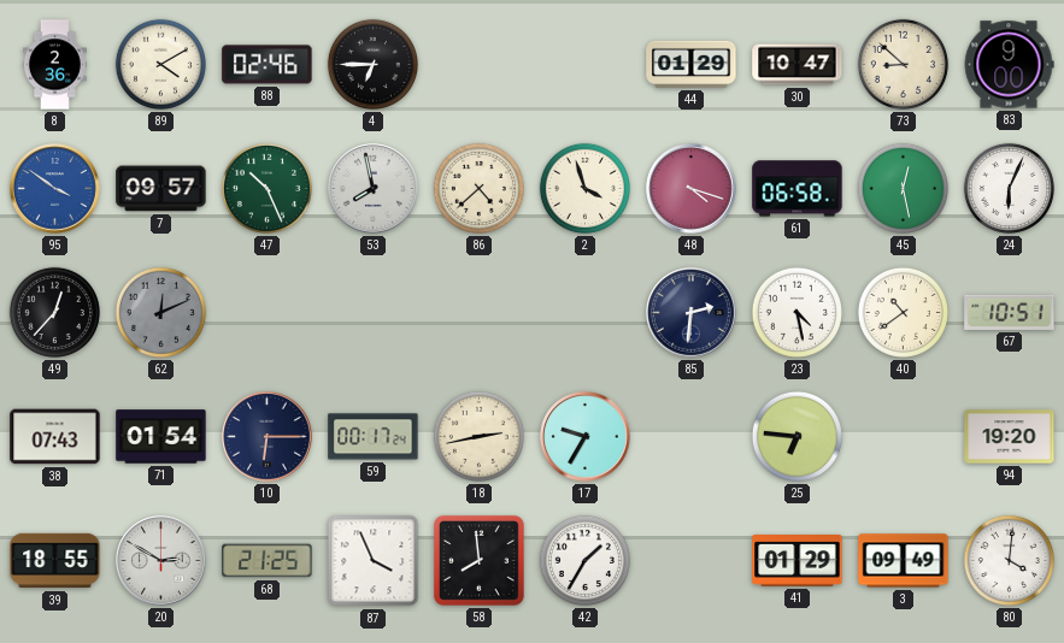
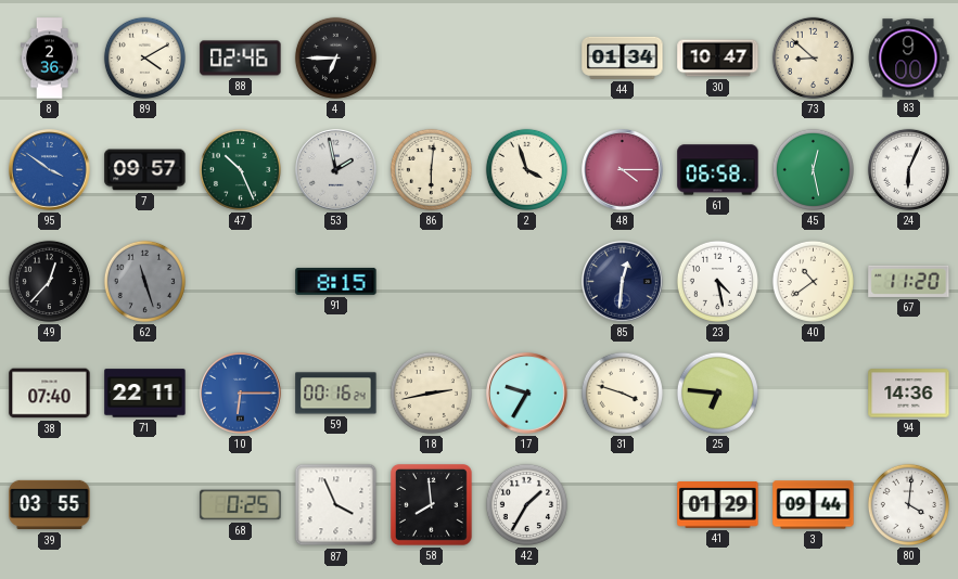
44: 01:29 -> 01:34
53: 7:58 -> 1:58
86: 4:38 -> 6:01
48: 4:18 -> 4:15
62: 12:11 -> 11:27
91: none -> 8:15
85: 2:31 -> 12:31
67: 10:51 -> 11:20
38: 07:43 -> 07:40
71: 01:54 -> 22:11
10 dial: navy -> blue
59: 00:17 -> 00:16
31: none -> 3:48
94: 19:20 -> 14:36
39: 18:55 -> 03:55
20: 2:50 -> none
68: 21:25 -> 0:25
3: 09:49 -> 09:44
